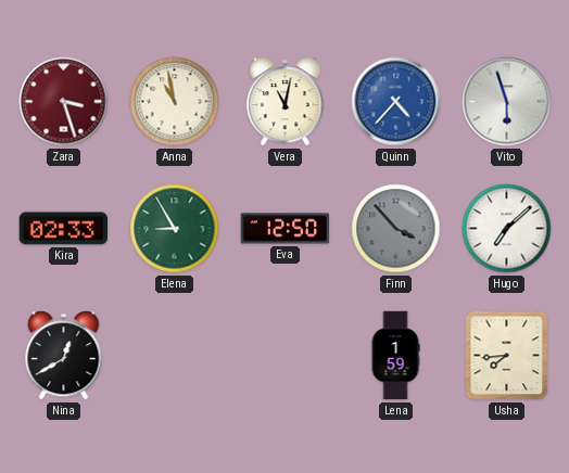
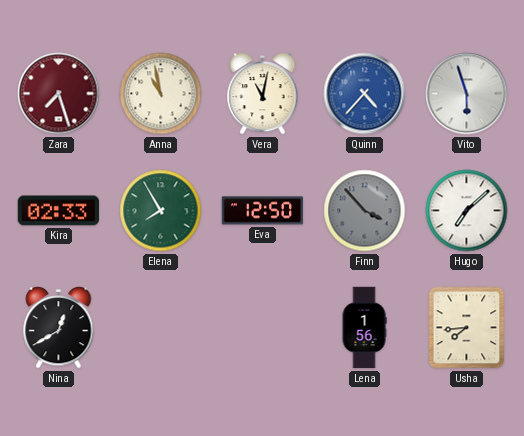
Zara: 3:27 -> 7:27
Elena: 8:55 -> 7:55
Lena: 1:59 -> 1:56
